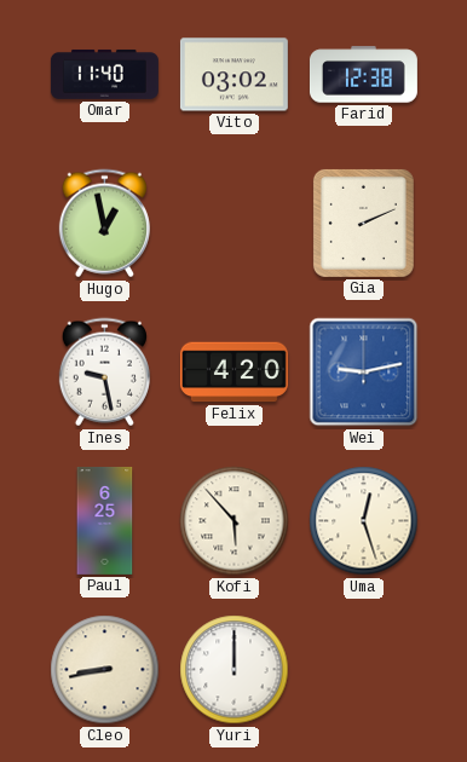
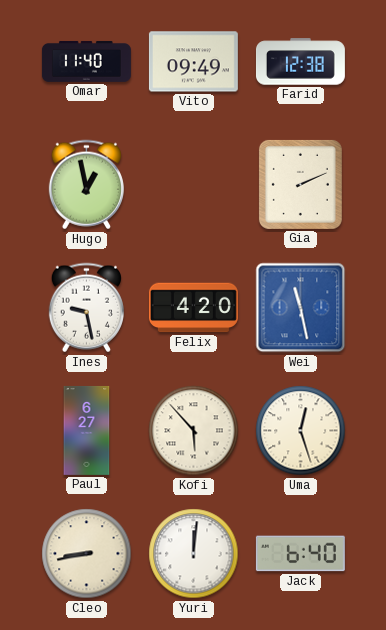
Vito: 03:02 -> 09:49
Wei: 9:13 -> 11:28
Paul: 6:25 -> 6:27
Yuri: 12:00 -> 12:01
Jack: none -> 6:40
